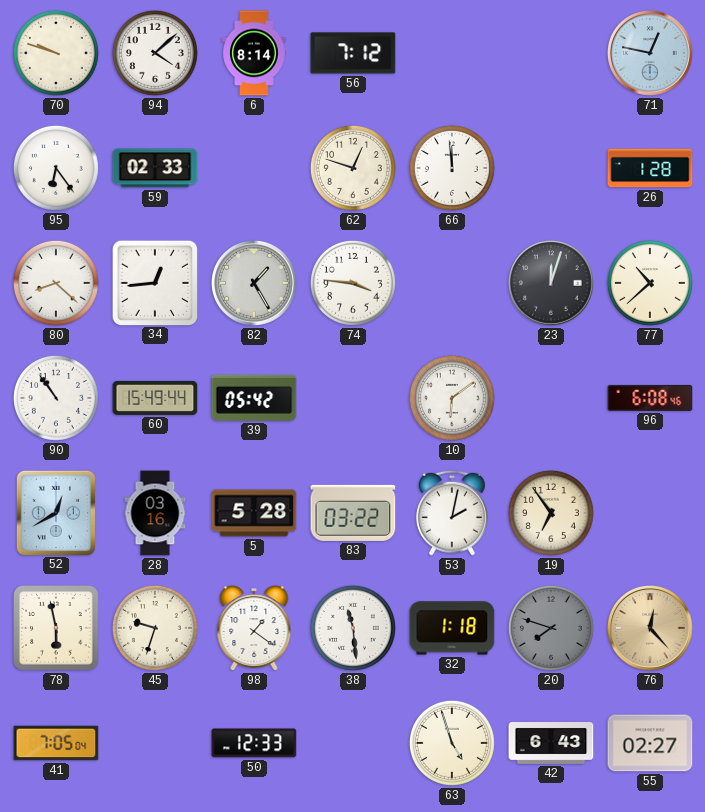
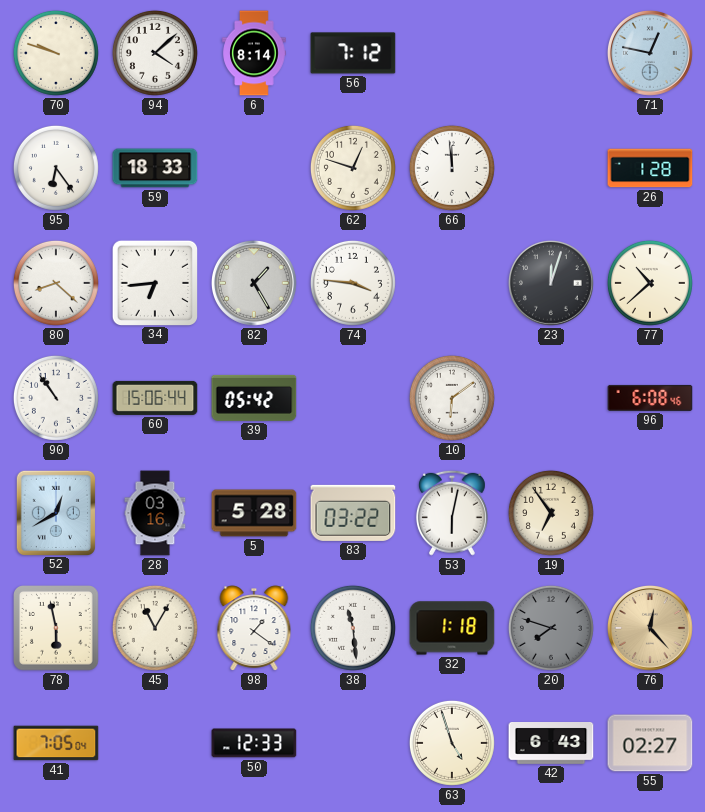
59: 02:33 -> 18:33
34: 12:44 -> 6:44
60: 15:49 -> 15:06
53: 2:02 -> 6:02
45: 9:33 -> 11:05
